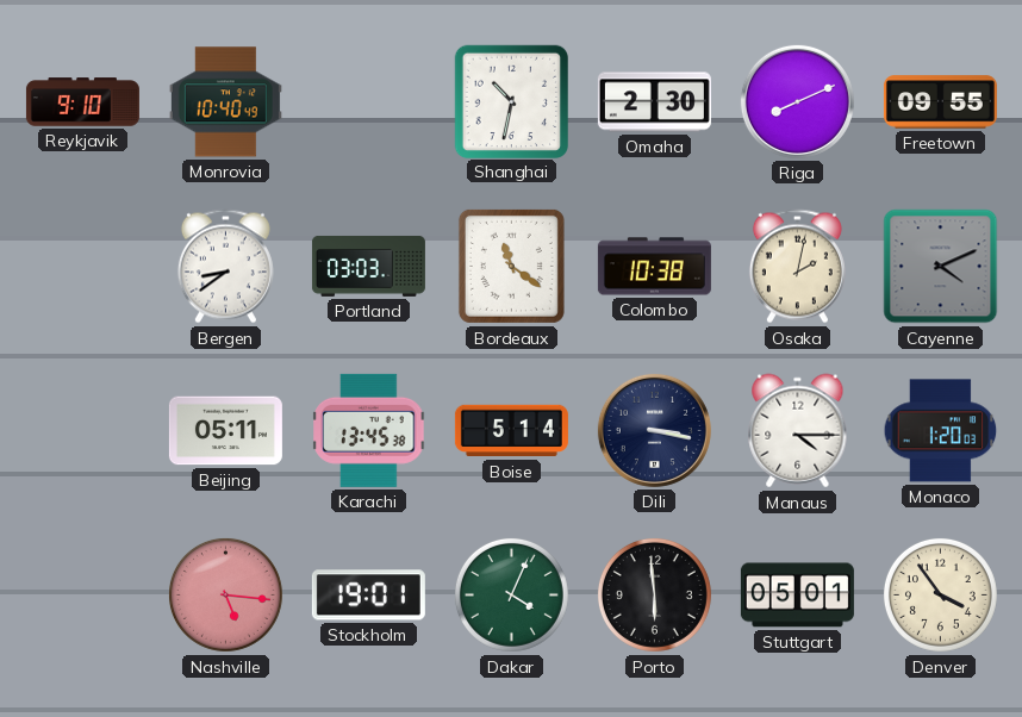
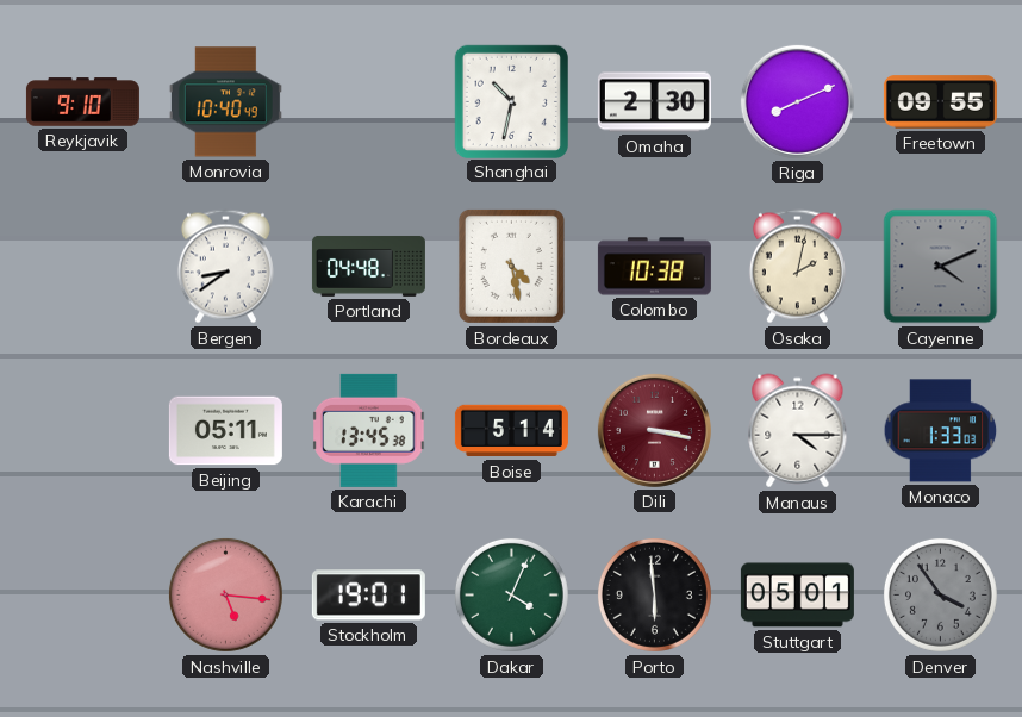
Portland: 03:03 -> 04:48
Bordeaux: 11:21 -> 4:28
Dili dial: navy -> burgundy
Monaco: 1:20 -> 1:33
Denver dial: cream -> grey
